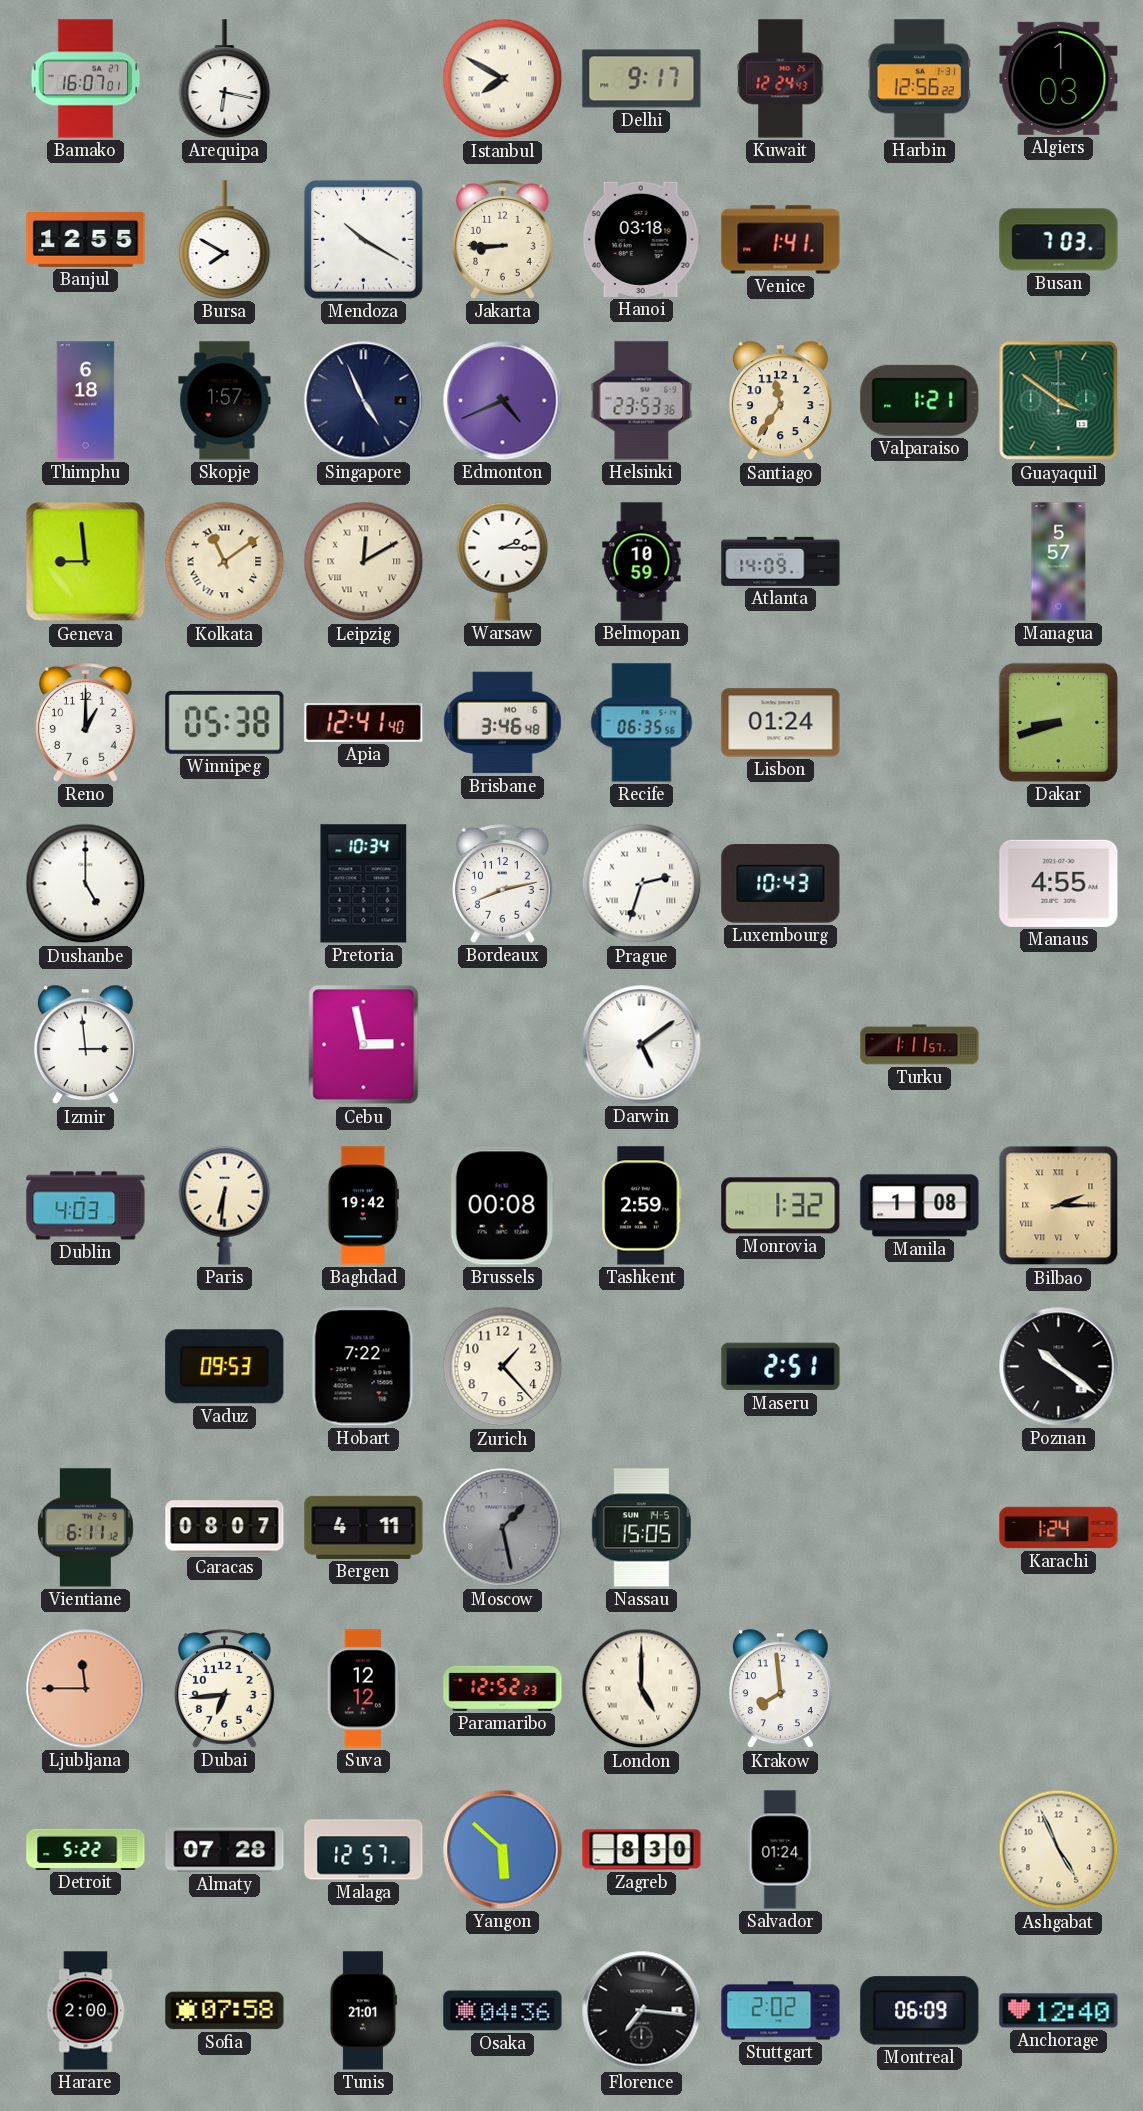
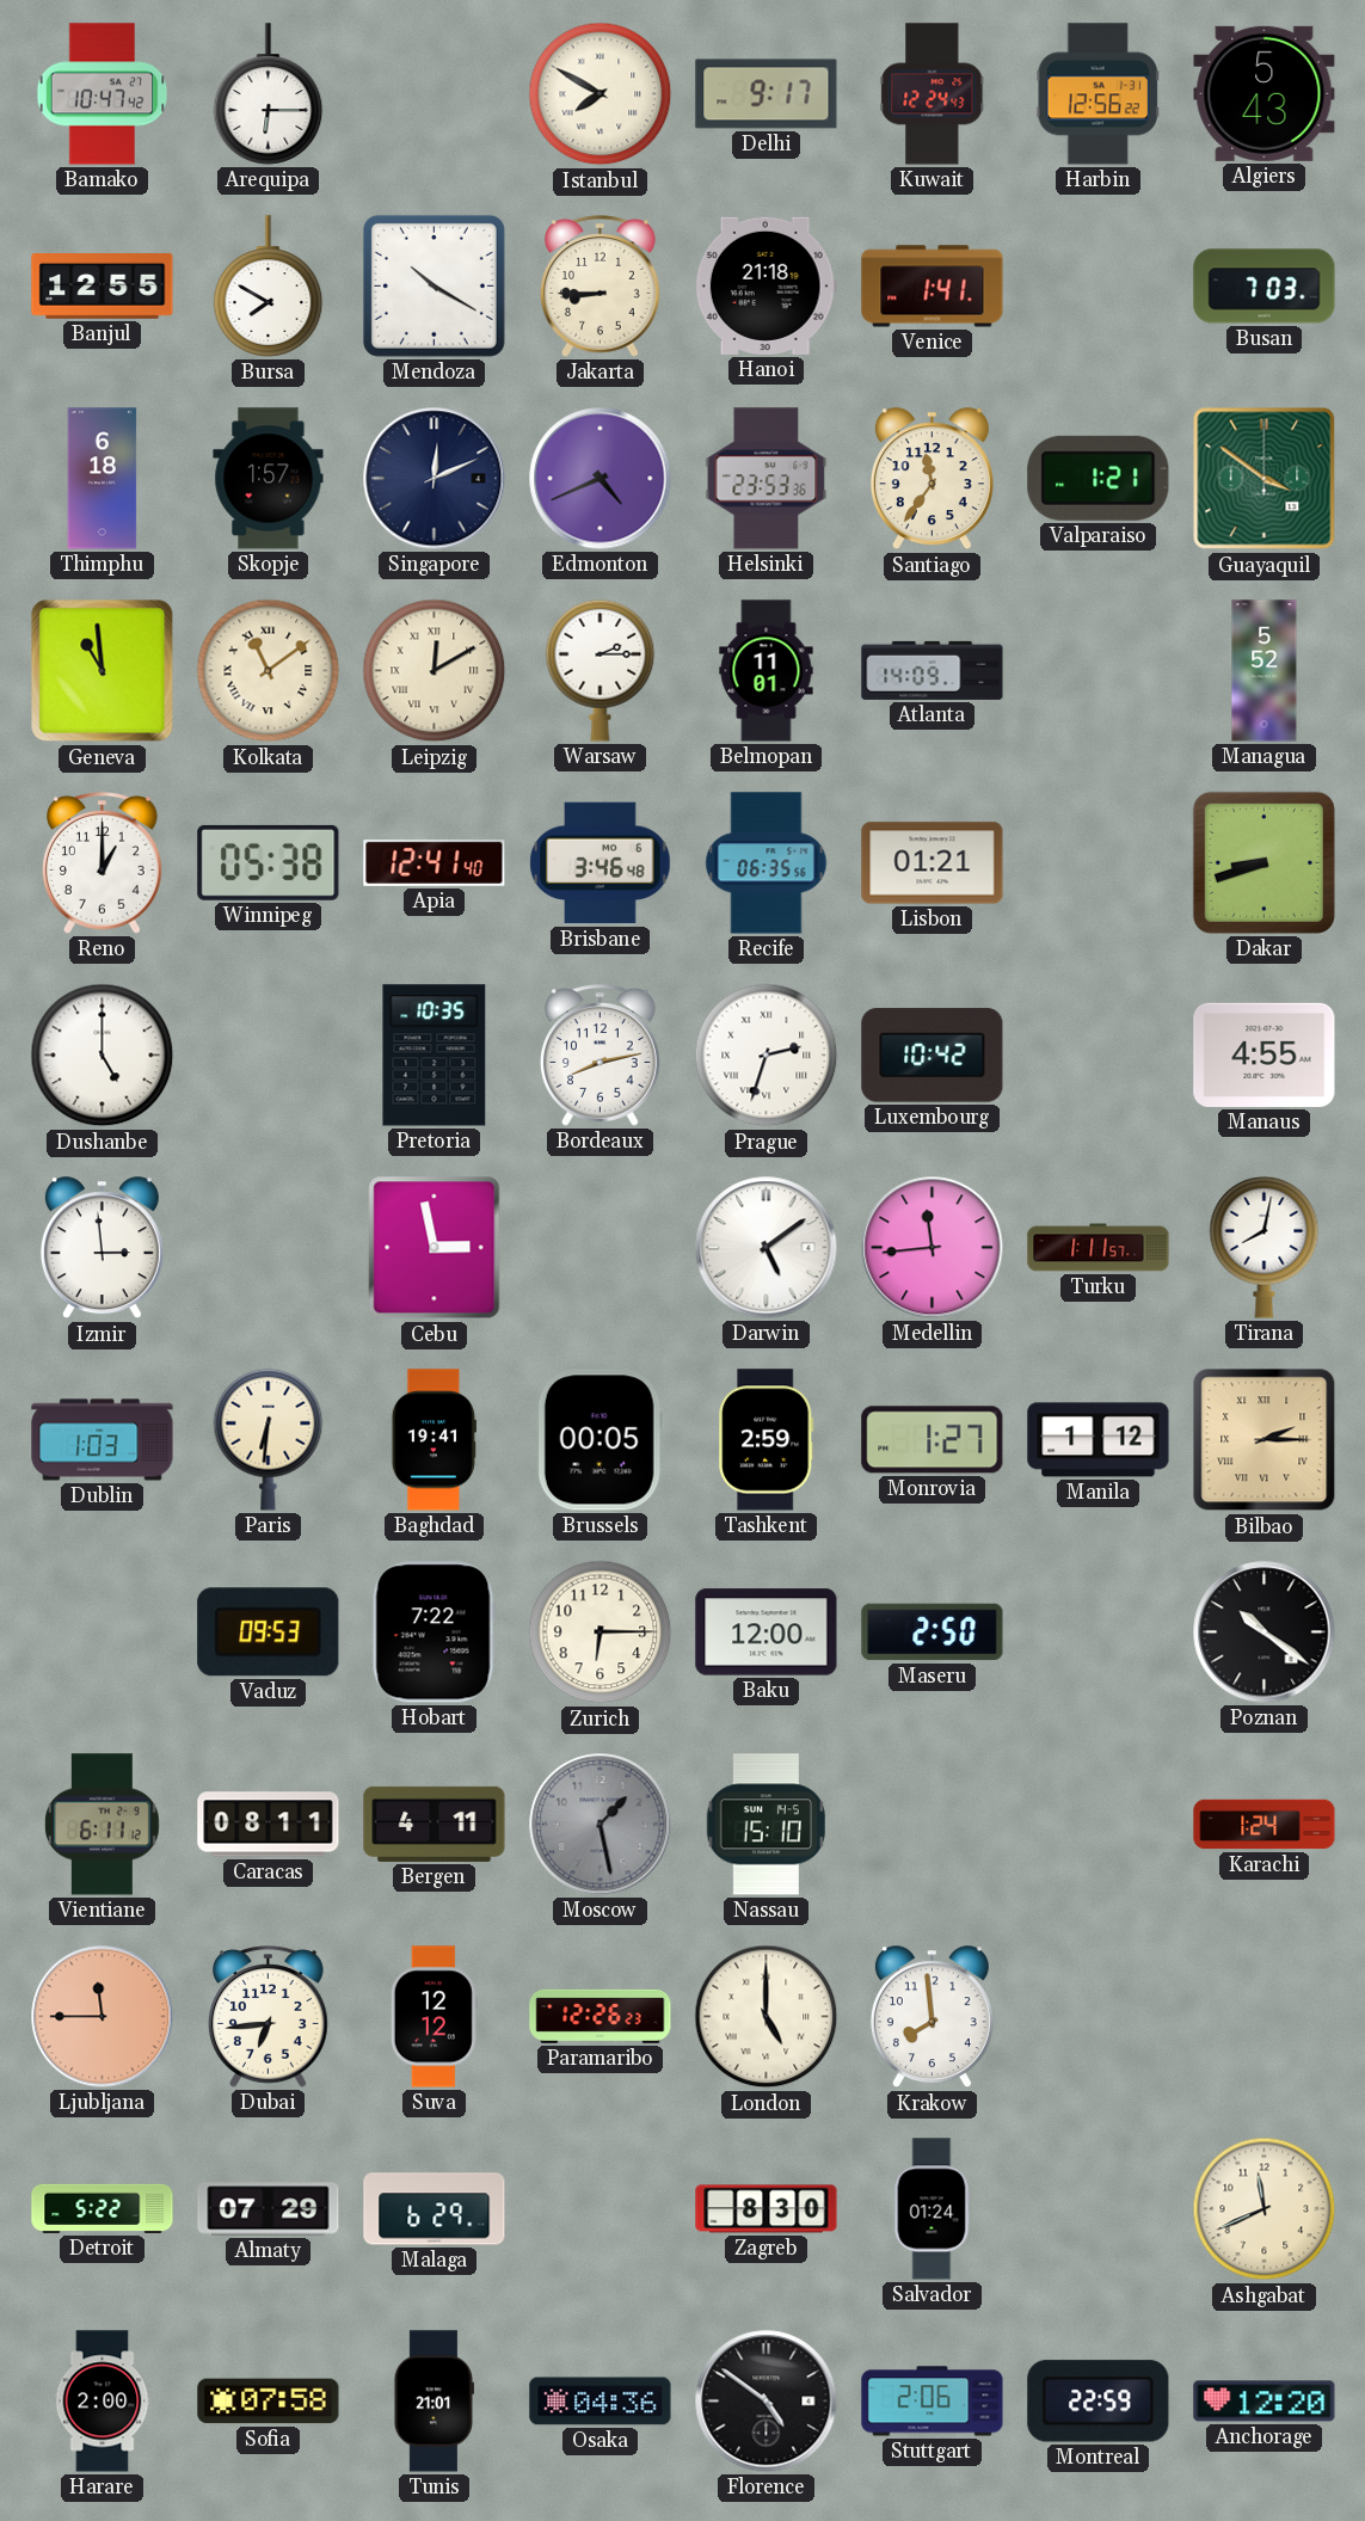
Bamako: 16:07 -> 10:47
Arequipa: 6:17 -> 6:15
Algiers: 1:03 -> 5:43
Hanoi: 03:18 -> 21:18
Singapore: 4:56 -> 12:11
Geneva: 8:59 -> 10:59
Belmopan: 10:59 -> 11:01
Managua: 5:57 -> 5:52
Lisbon: 01:24 -> 01:21
Pretoria: 10:34 -> 10:35
Luxembourg: 10:43 -> 10:42
Medellin: none -> 11:44
Tirana: none -> 8:02
Dublin: 4:03 -> 1:03
Baghdad: 19:42 -> 19:41
Brussels: 00:08 -> 00:05
Monrovia: 1:32 -> 1:27
Manila: 1:08 -> 1:12
Zurich: 1:23 -> 6:15
Baku: none -> 12:00
Maseru: 2:51 -> 2:50
Caracas: 08:07 -> 08:11
Nassau: 15:05 -> 15:10
Paramaribo: 12:52 -> 12:26
Almaty: 07:28 -> 07:29
Malaga: 12:57 -> 6:29
Yangon: 5:52 -> none
Ashgabat: 4:56 -> 11:41
Florence: 7:16 -> 4:51
Stuttgart: 2:02 -> 2:06
Montreal: 06:09 -> 22:59
Anchorage: 12:40 -> 12:20
